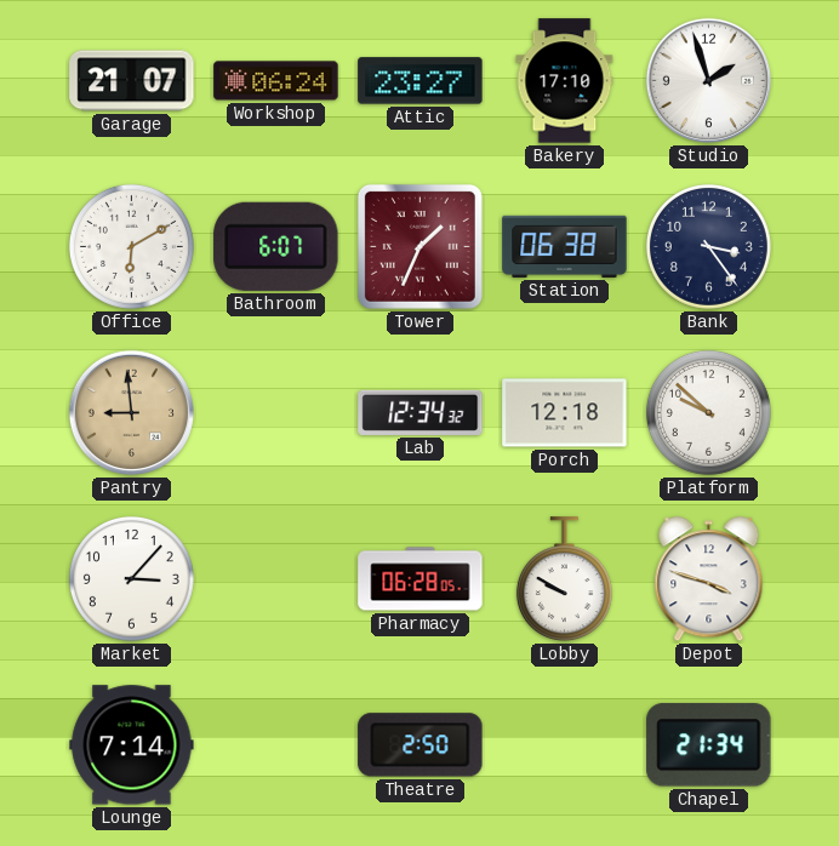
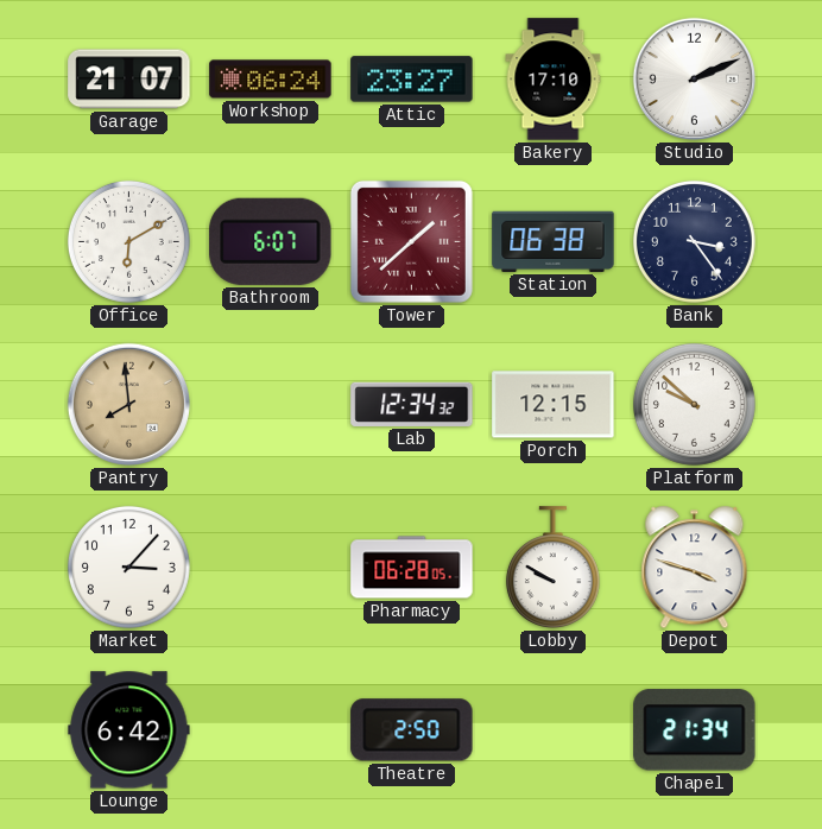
Studio: 1:57 -> 2:11
Tower: 1:34 -> 1:38
Pantry: 8:59 -> 7:59
Porch: 12:18 -> 12:15
Lounge: 7:14 -> 6:42
